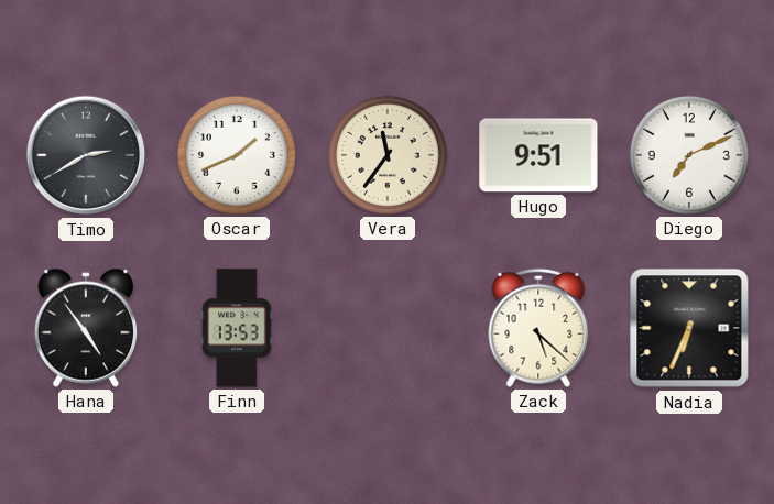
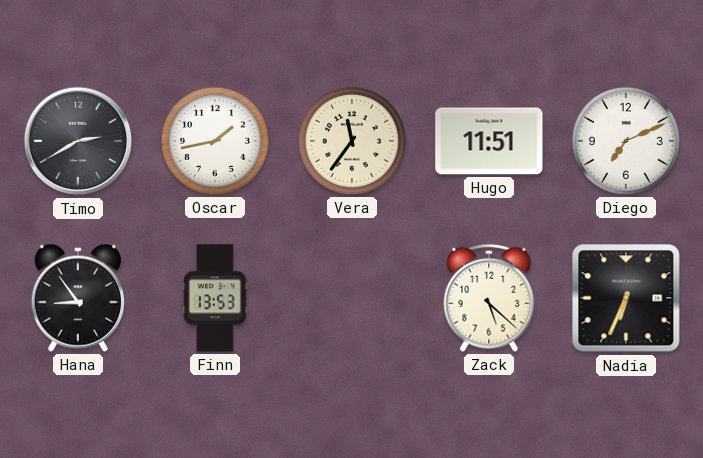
Oscar: 1:41 -> 1:43
Hugo: 9:51 -> 11:51
Hana: 4:54 -> 8:54
